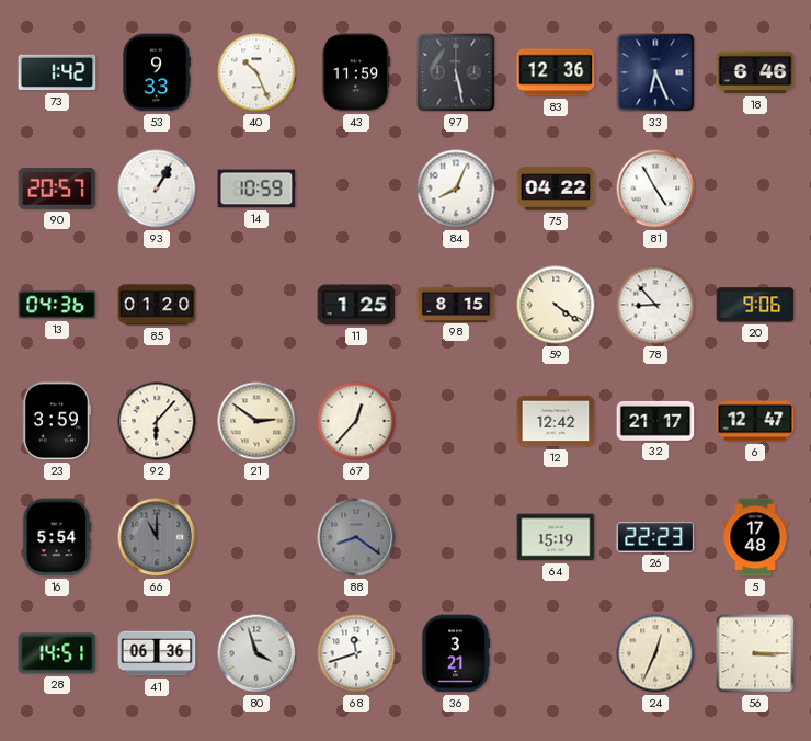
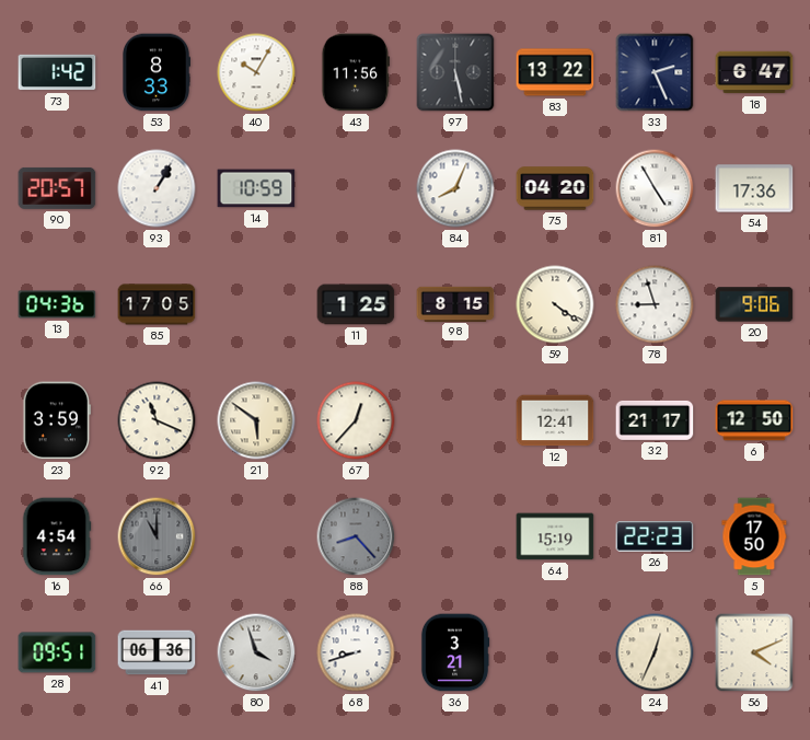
53: 9:33 -> 8:33
40: 10:26 -> 10:05
43: 11:59 -> 11:56
83: 12:36 -> 13:22
33: 6:26 -> 2:26
18: 6:46 -> 6:47
75: 04:22 -> 04:20
54: none -> 17:36
85: 01:20 -> 17:05
78: 8:53 -> 8:57
92: 6:07 -> 11:19
21: 2:51 -> 5:51
12: 12:42 -> 12:41
6: 12:47 -> 12:50
16: 5:54 -> 4:54
88: 8:21 -> 8:23
5: 17:48 -> 17:50
28: 14:51 -> 09:51
68: 11:42 -> 8:42
56: 3:15 -> 4:11
